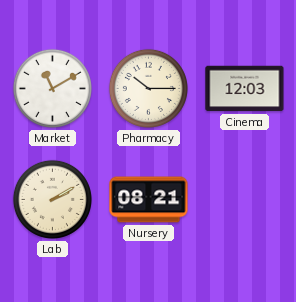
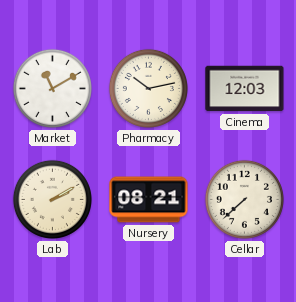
Pharmacy: 10:15 -> 10:13
Cellar: none -> 7:38
